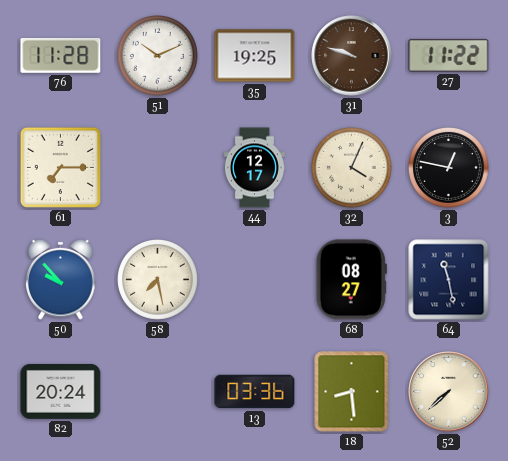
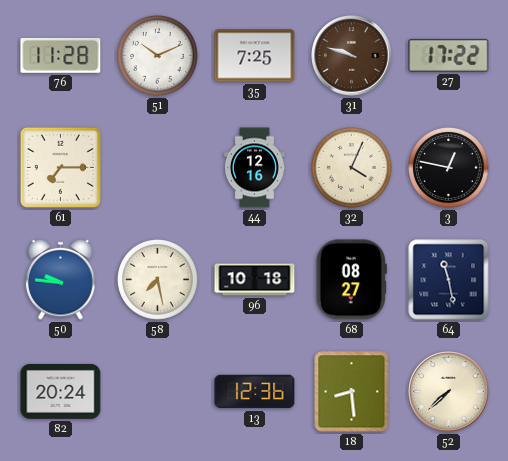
35: 19:25 -> 7:25
27: 11:22 -> 17:22
44: 12:17 -> 12:16
50: 9:53 -> 9:46
96: none -> 10:18
13: 03:36 -> 12:36
